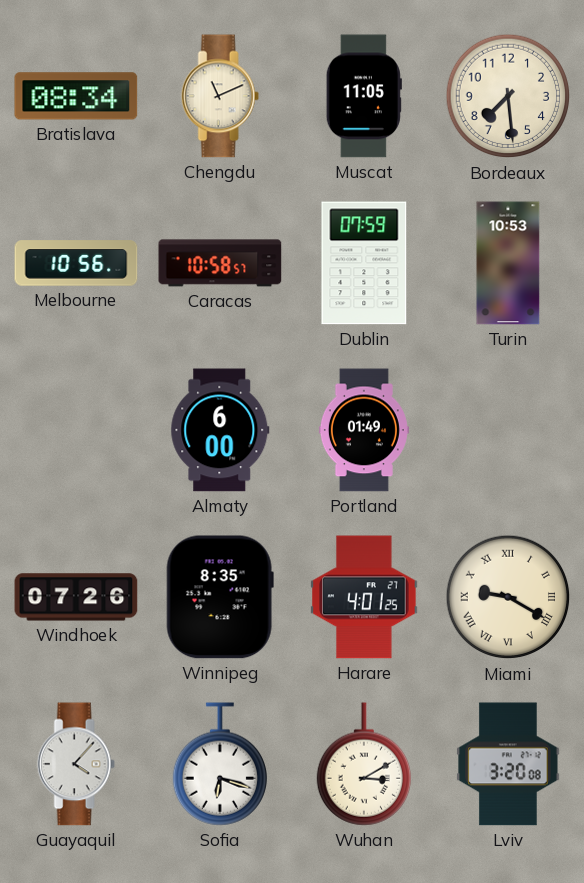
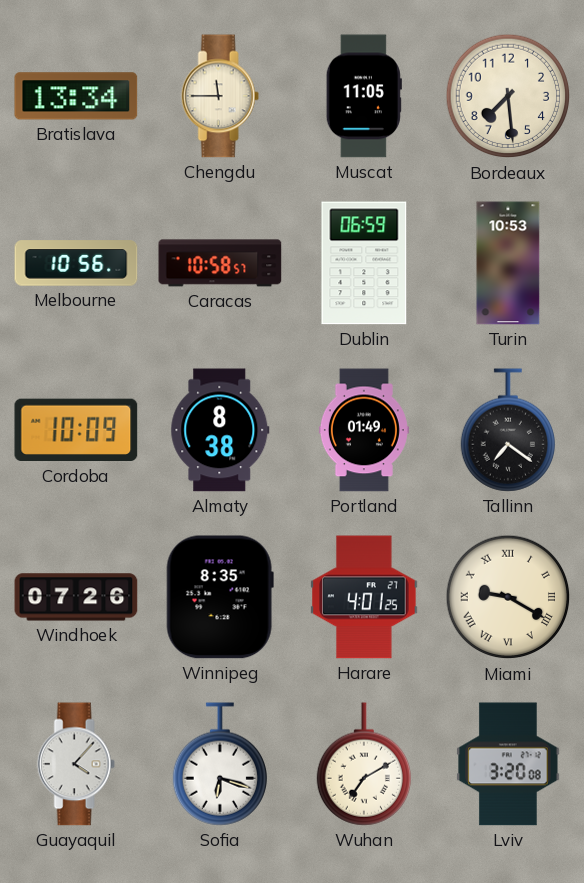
Bratislava: 08:34 -> 13:34
Chengdu: 11:11 -> 11:45
Dublin: 07:59 -> 06:59
Cordoba: none -> 10:09
Almaty: 6:00 -> 8:38
Tallinn: none -> 7:21
Wuhan: 3:10 -> 7:10
